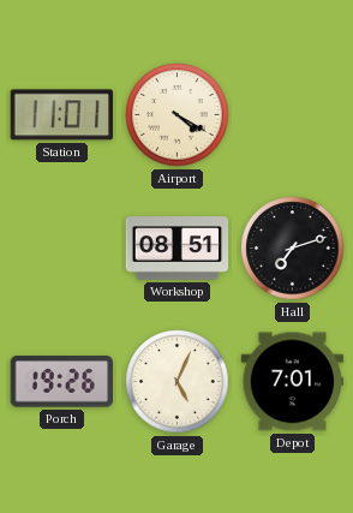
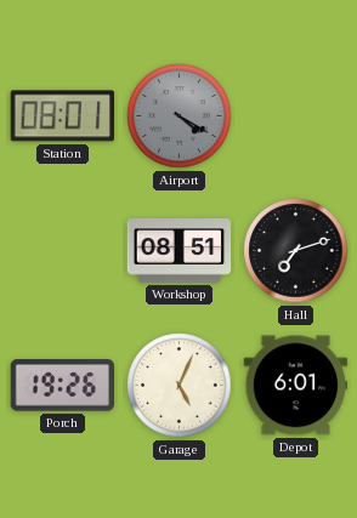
Station: 11:01 -> 08:01
Airport dial: cream -> grey
Depot: 7:01 -> 6:01
